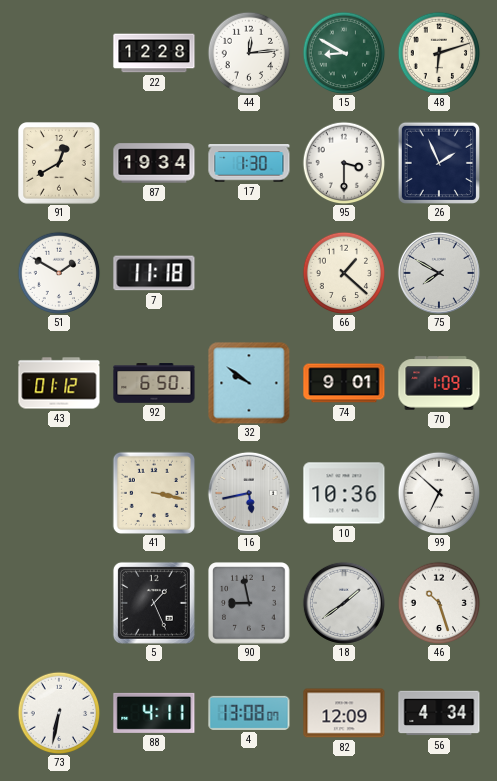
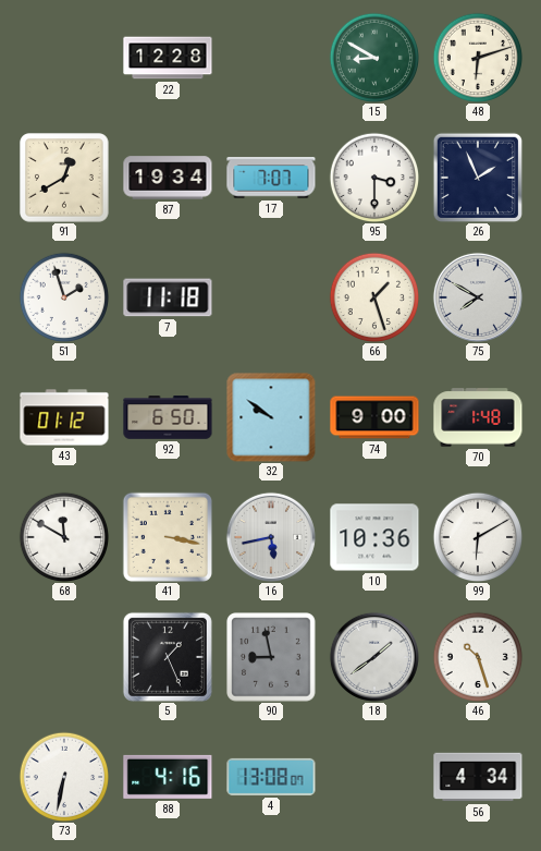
44: 12:14 -> none
17: 1:30 -> 7:07
51: 1:50 -> 1:57
66: 1:22 -> 1:27
74: 9:01 -> 9:00
70: 1:09 -> 1:48
68: none -> 11:50
99: 6:52 -> 6:10
88: 4:11 -> 4:16
82: 12:09 -> none
